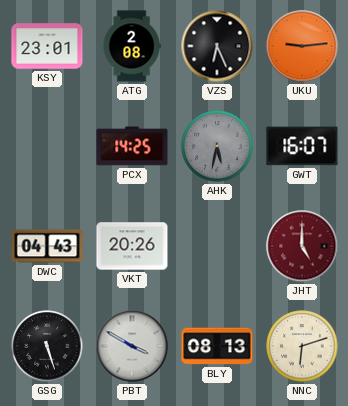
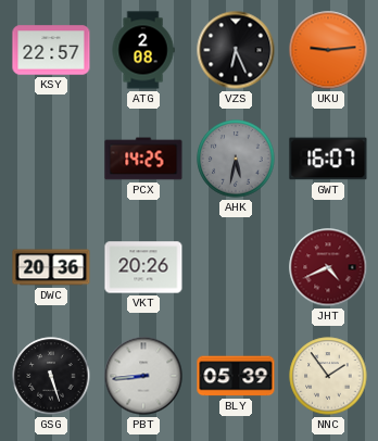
KSY: 23:01 -> 22:57
DWC: 04:43 -> 20:36
JHT: 5:00 -> 4:41
PBT: 3:50 -> 8:44
BLY: 08:13 -> 05:39
NNC: 6:12 -> 1:54
